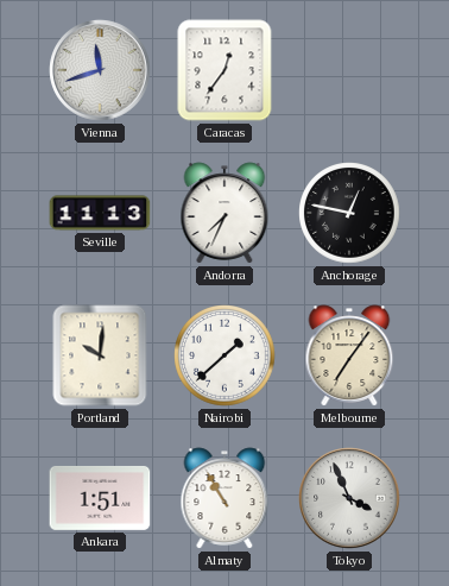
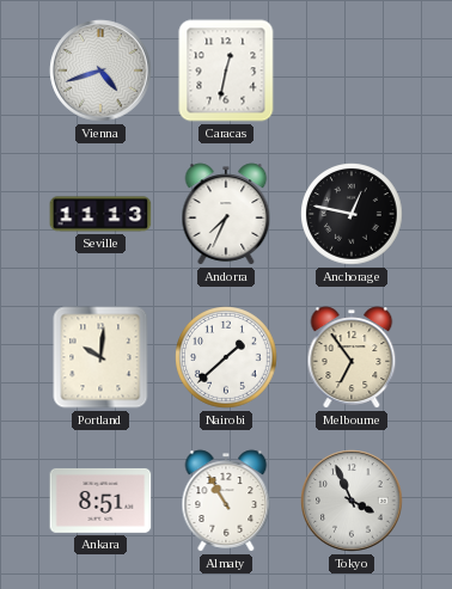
Vienna: 11:42 -> 4:42
Caracas: 12:36 -> 12:32
Melbourne: 7:06 -> 6:54
Ankara: 1:51 -> 8:51
